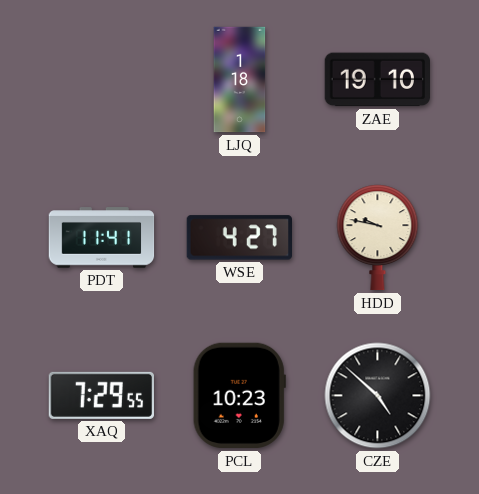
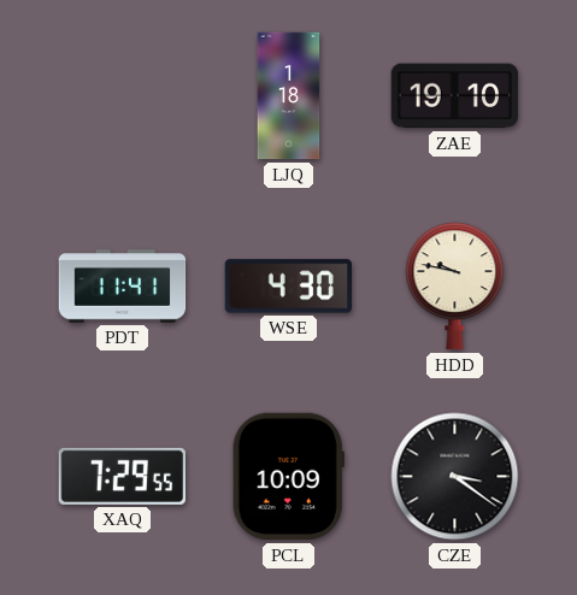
WSE: 4:27 -> 4:30
PCL: 10:23 -> 10:09
CZE: 4:52 -> 3:21
